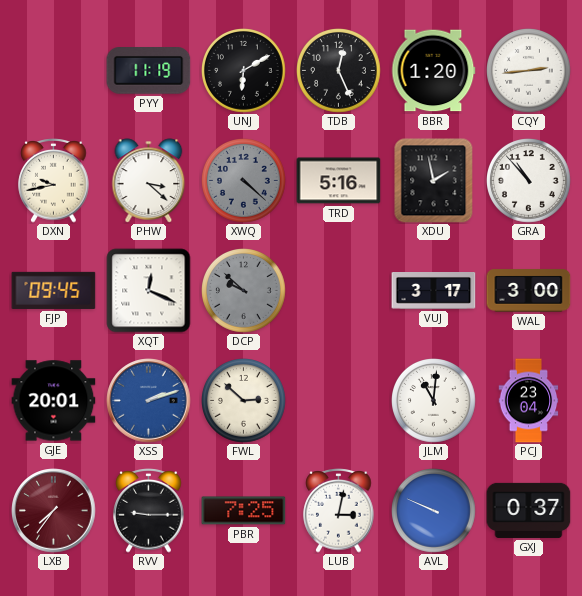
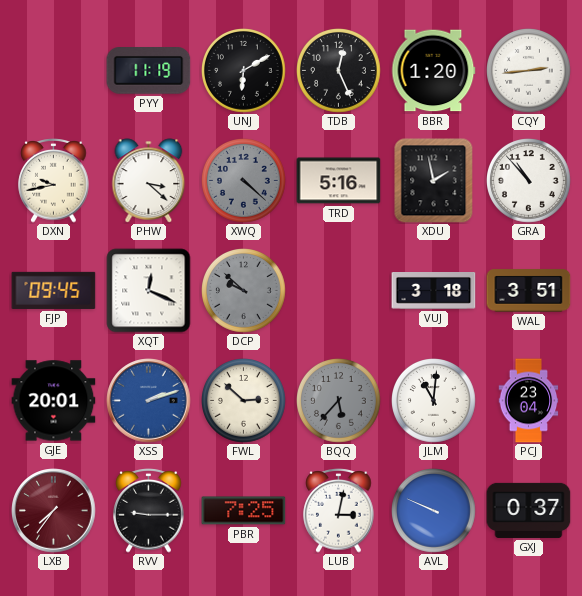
VUJ: 3:17 -> 3:18
WAL: 3:00 -> 3:51
BQQ: none -> 5:37
